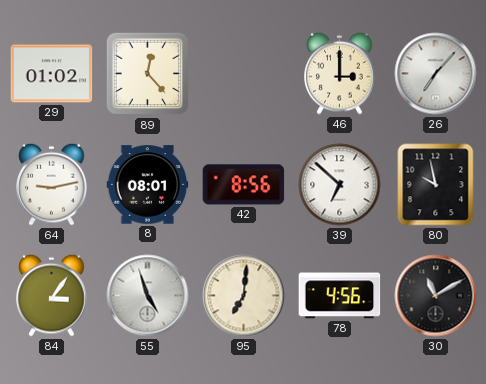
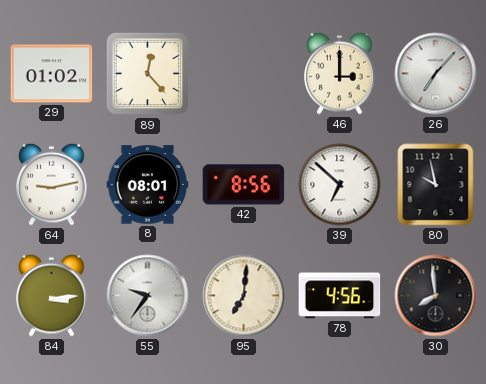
84: 3:06 -> 3:14
55: 4:57 -> 9:36
30: 11:10 -> 7:59
